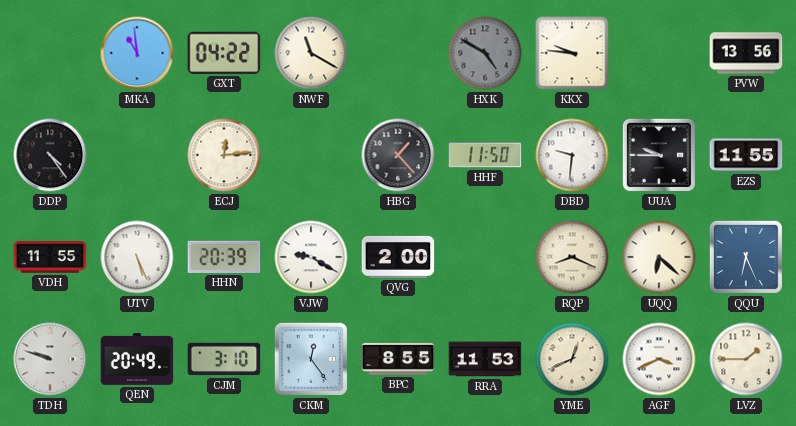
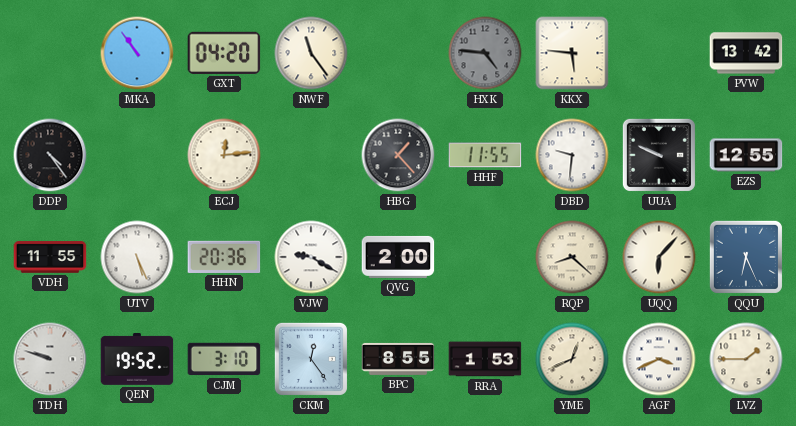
MKA: 10:59 -> 10:54
GXT: 04:22 -> 04:20
NWF: 11:20 -> 11:24
HXK: 4:50 -> 4:46
KKX: 9:46 -> 5:46
PVW: 13:56 -> 13:42
HHF: 11:50 -> 11:55
UUA: 9:45 -> 9:49
EZS: 11:55 -> 12:55
HHN: 20:39 -> 20:36
RQP: 8:19 -> 8:22
UQQ: 6:22 -> 6:07
QEN: 20:49 -> 19:52
RRA: 11:53 -> 1:53
